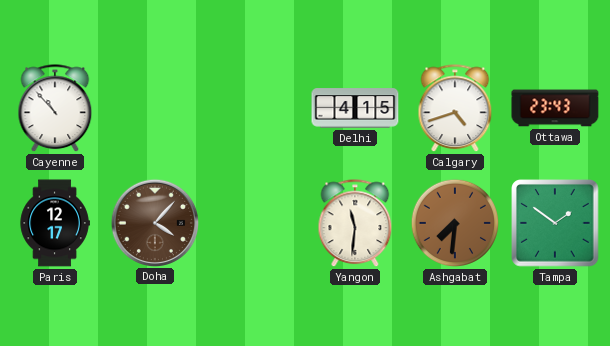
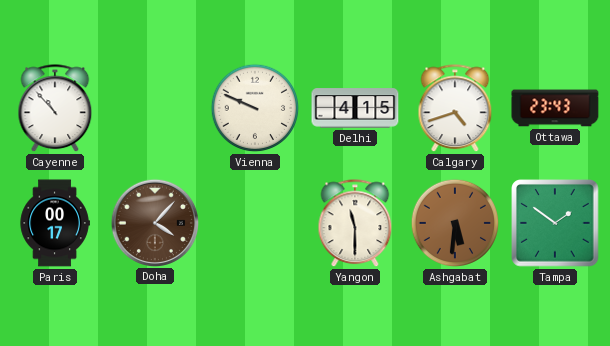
Vienna: none -> 9:49
Paris: 12:17 -> 00:17
Yangon: 11:31 -> 11:30
Ashgabat: 7:31 -> 5:31
